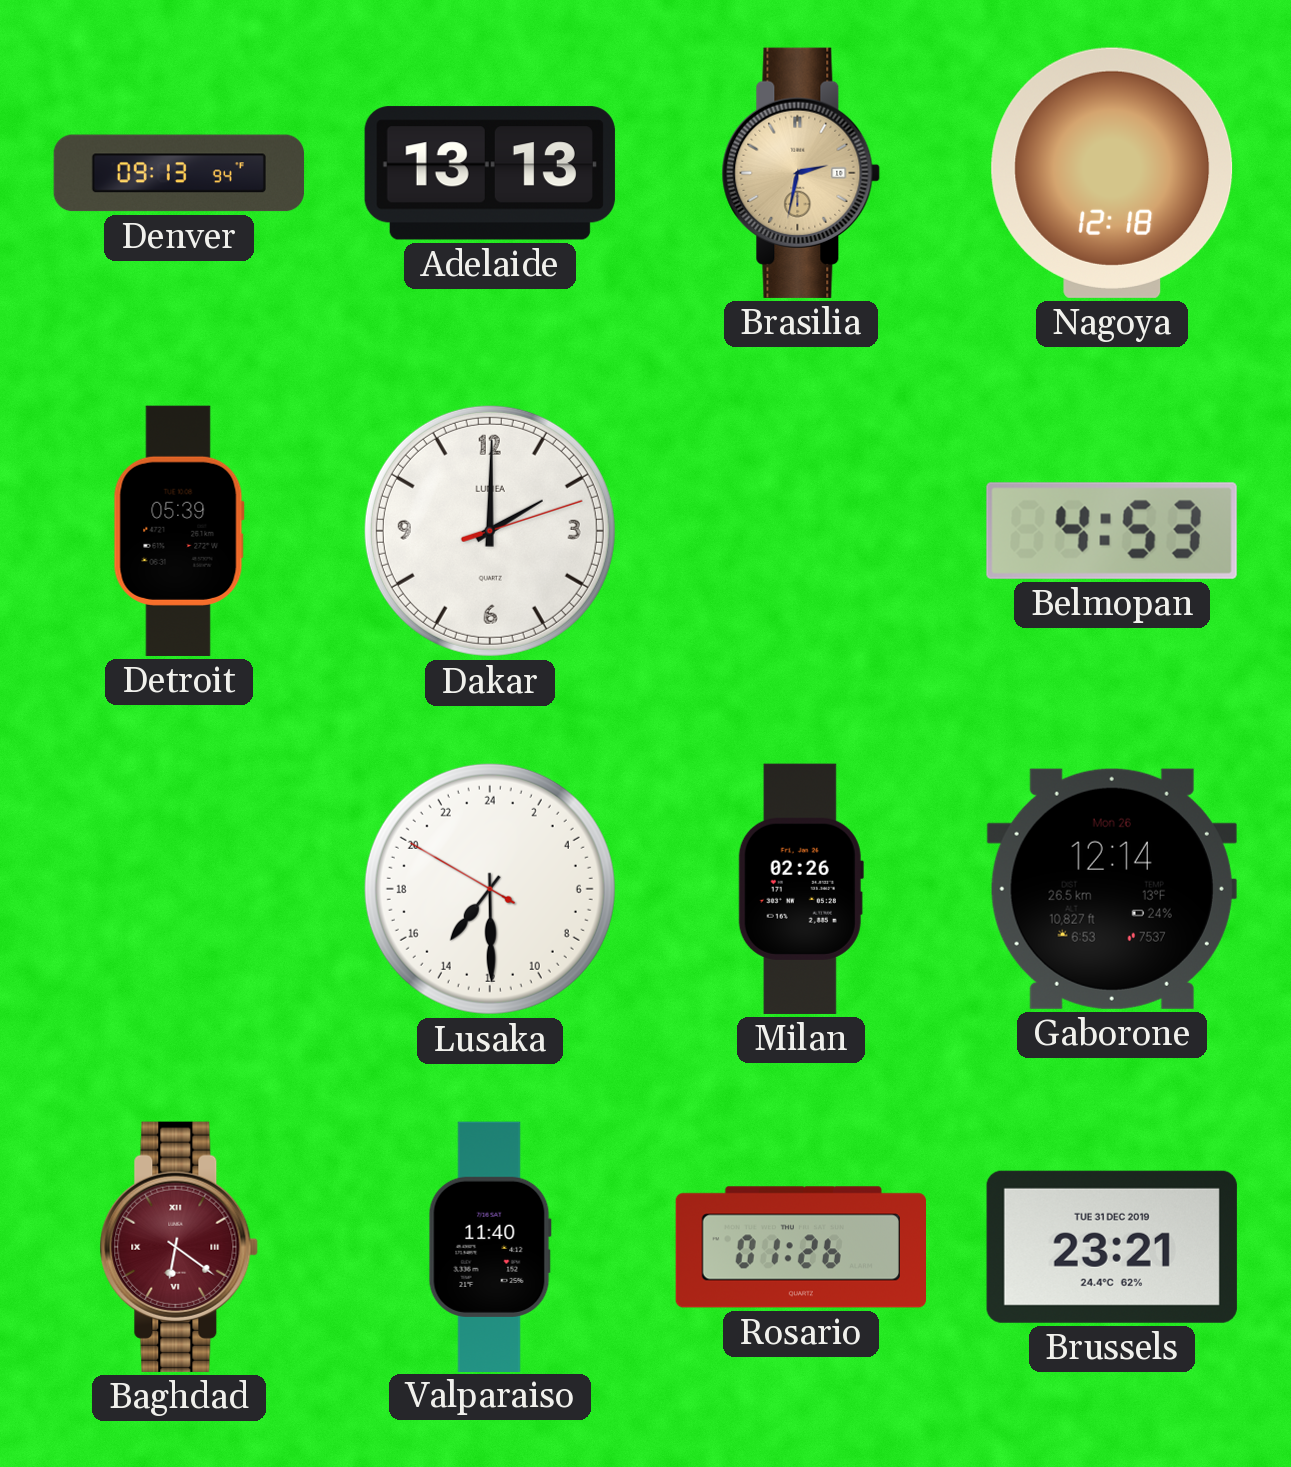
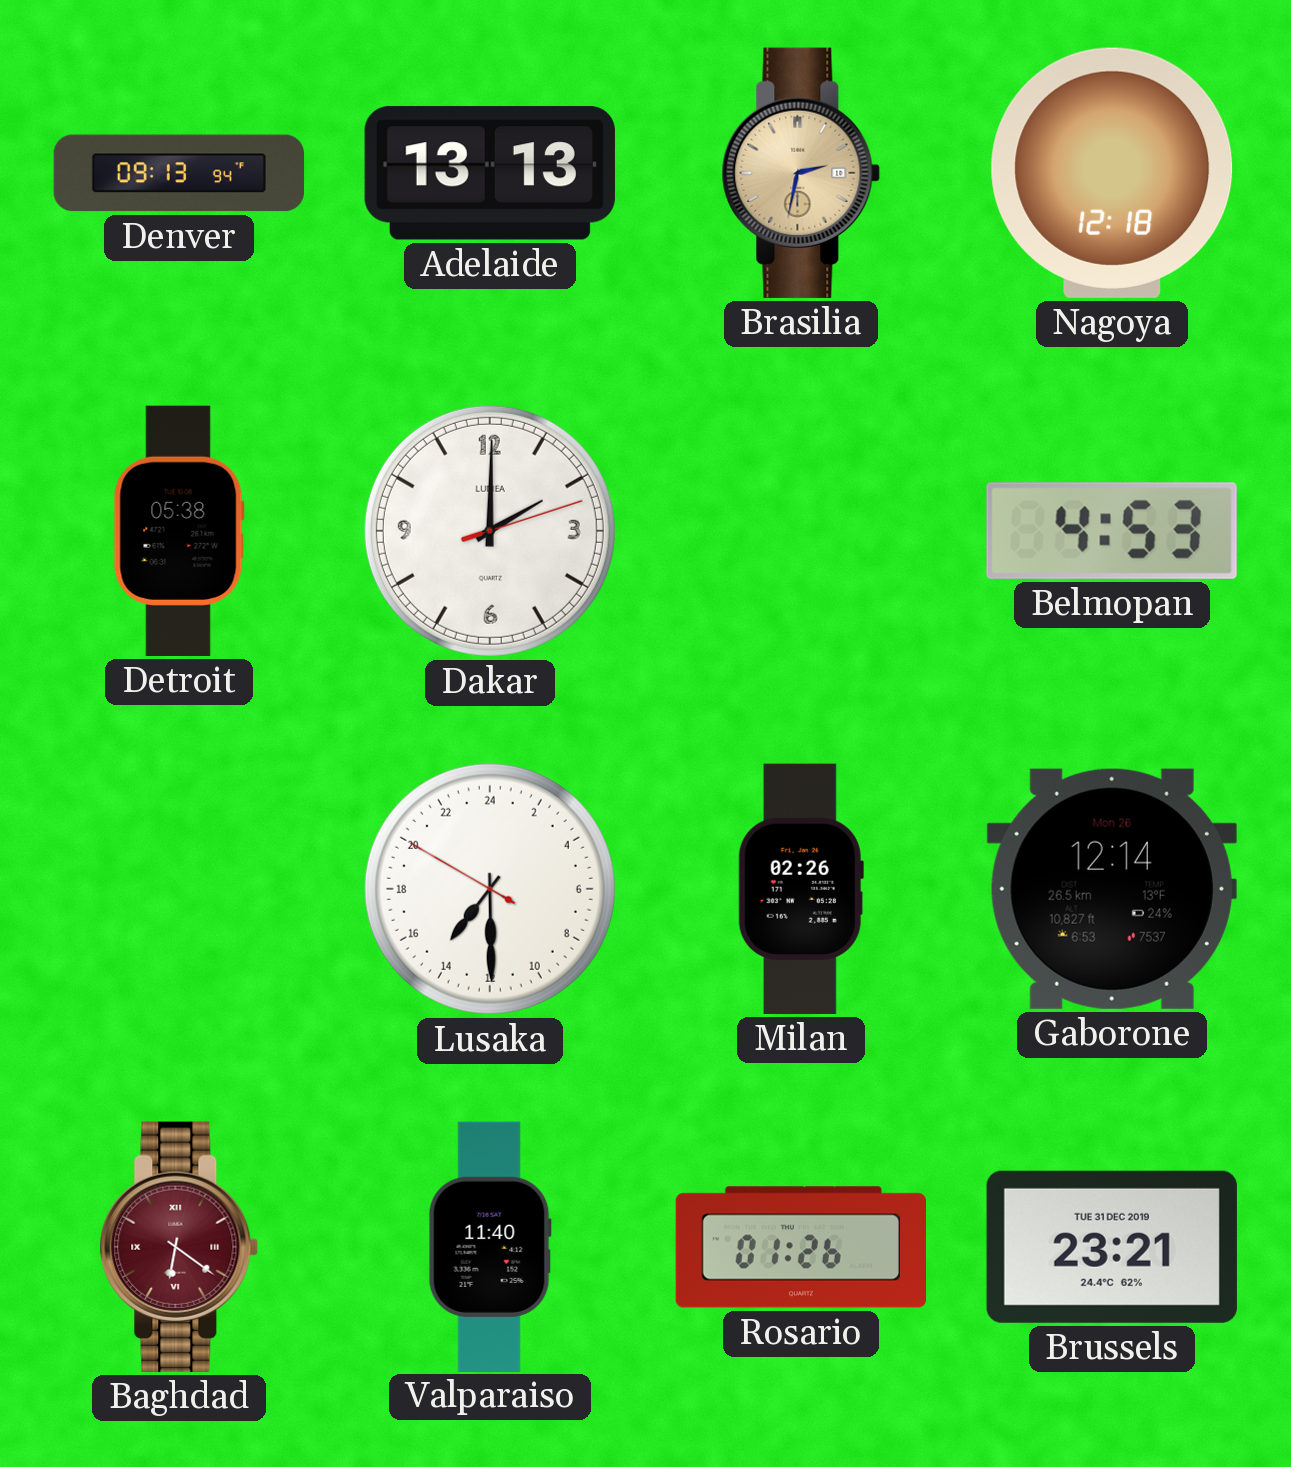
Detroit: 05:39 -> 05:38
